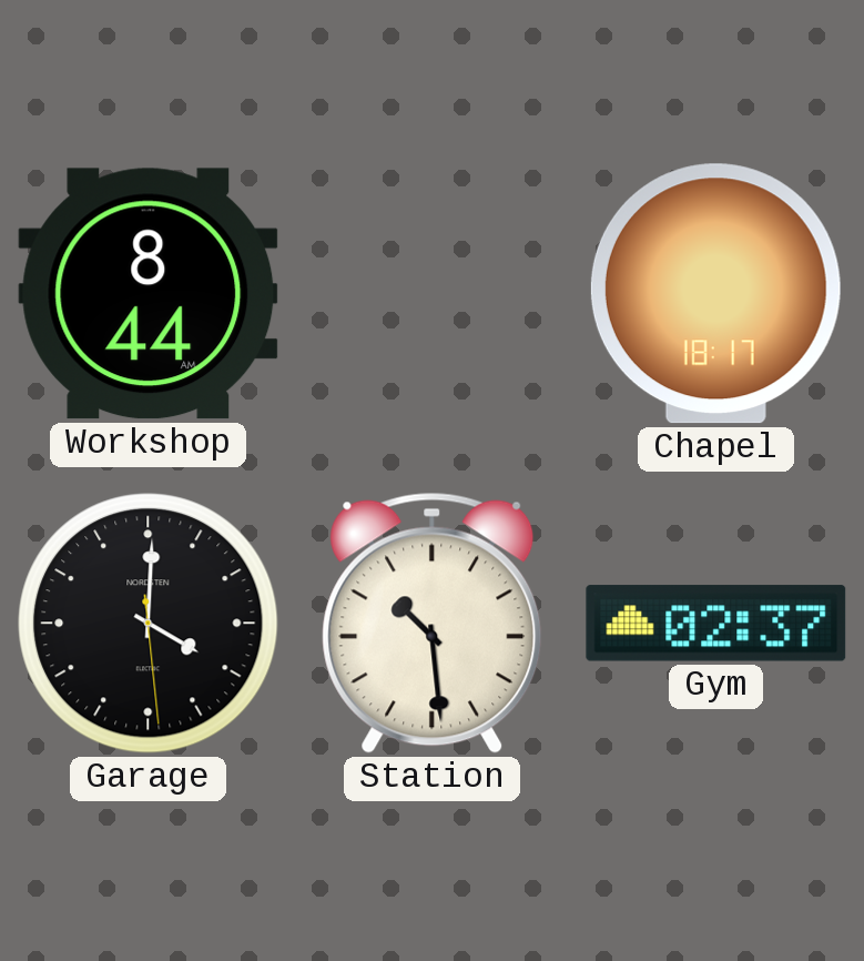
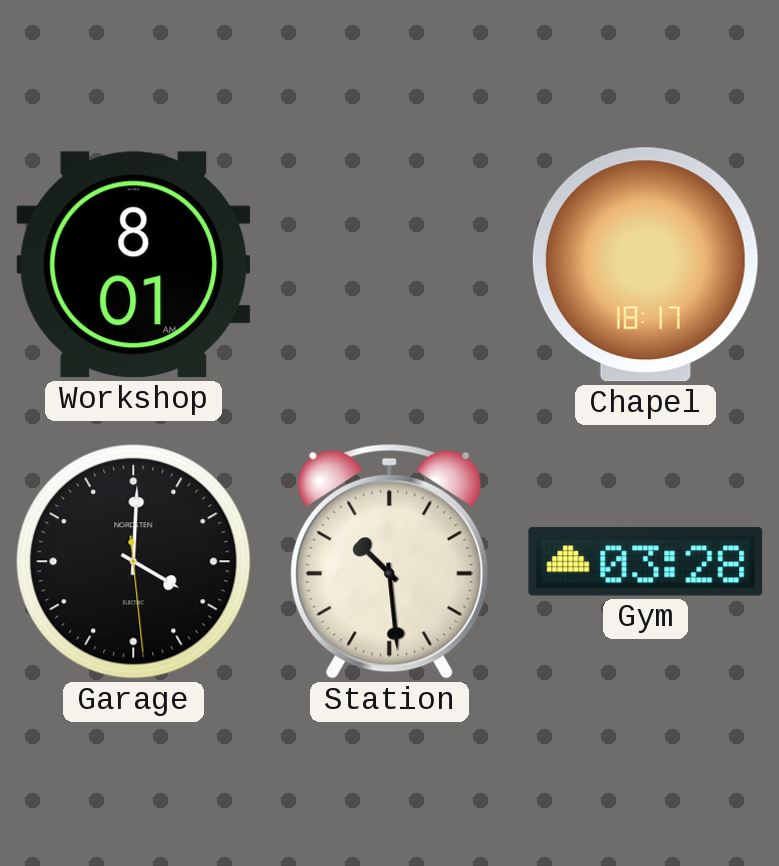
Workshop: 8:44 -> 8:01
Gym: 02:37 -> 03:28
